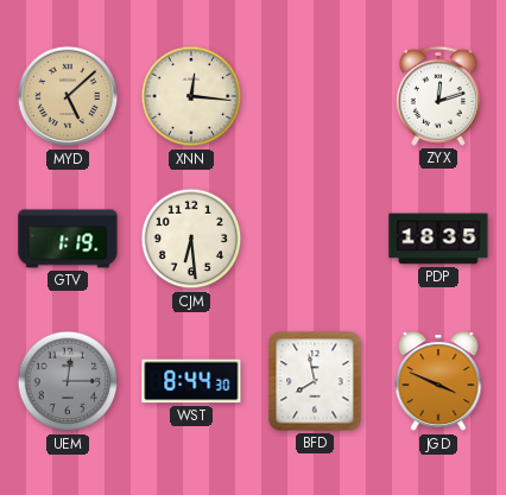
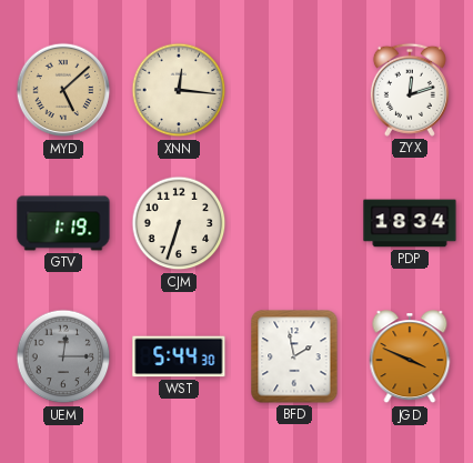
CJM: 6:29 -> 6:33
PDP: 18:35 -> 18:34
WST: 8:44 -> 5:44
BFD: 7:58 -> 1:58
